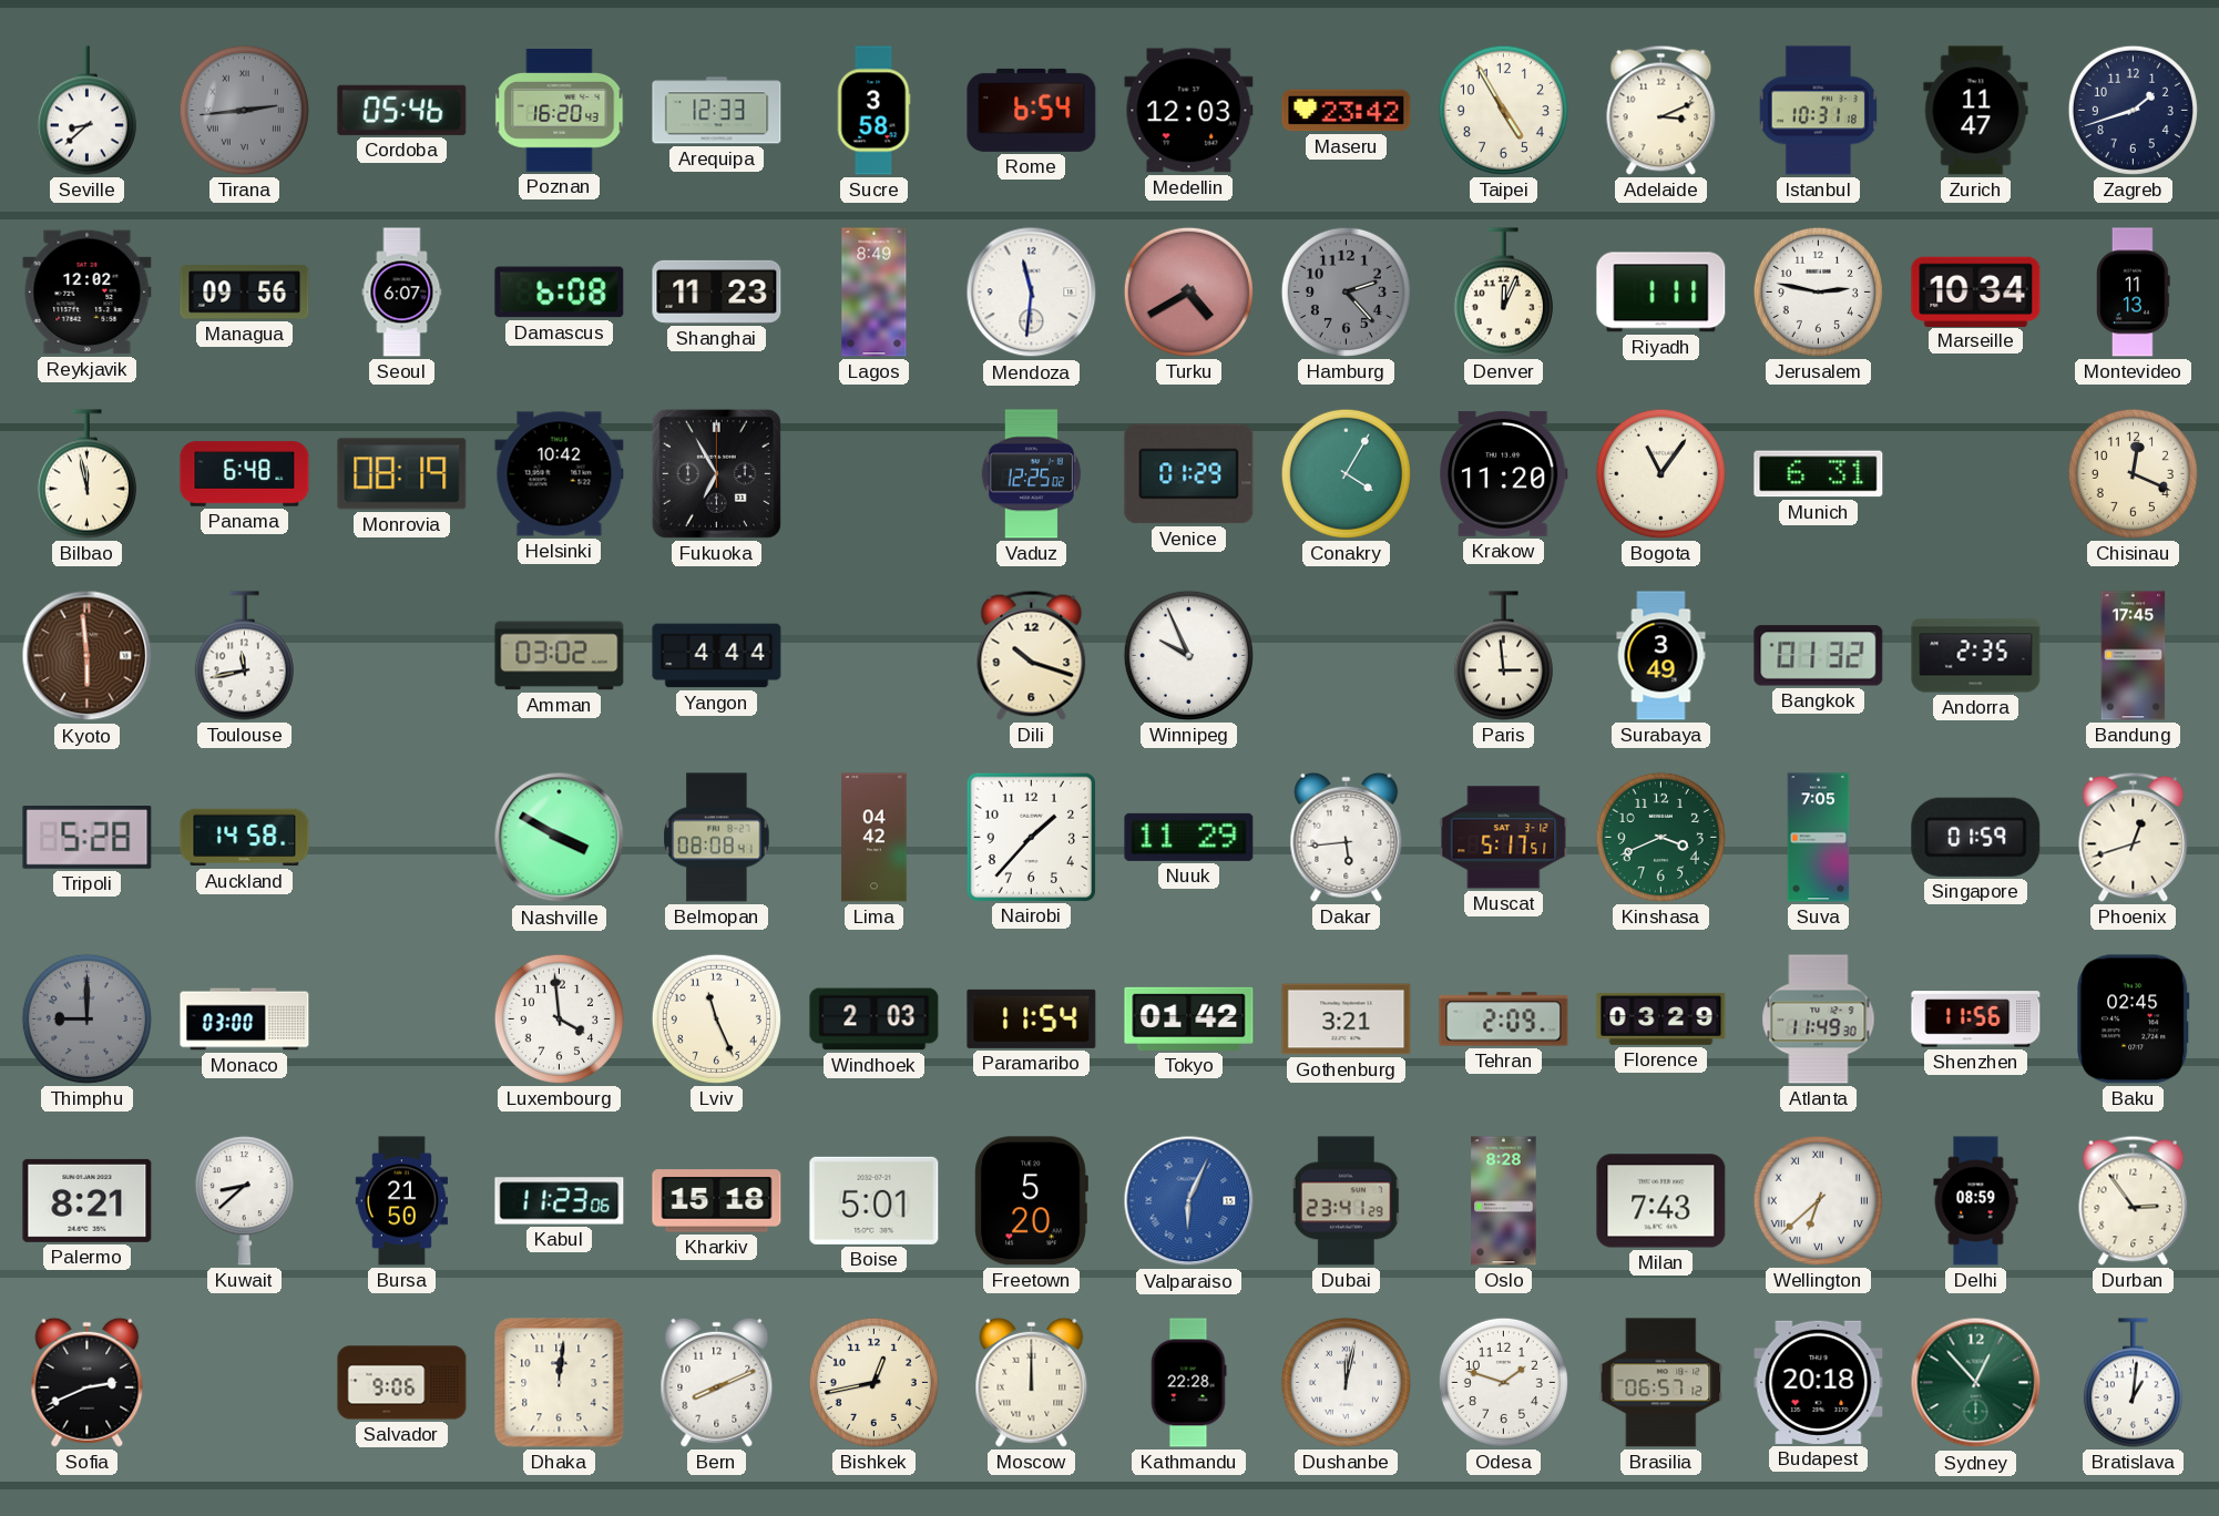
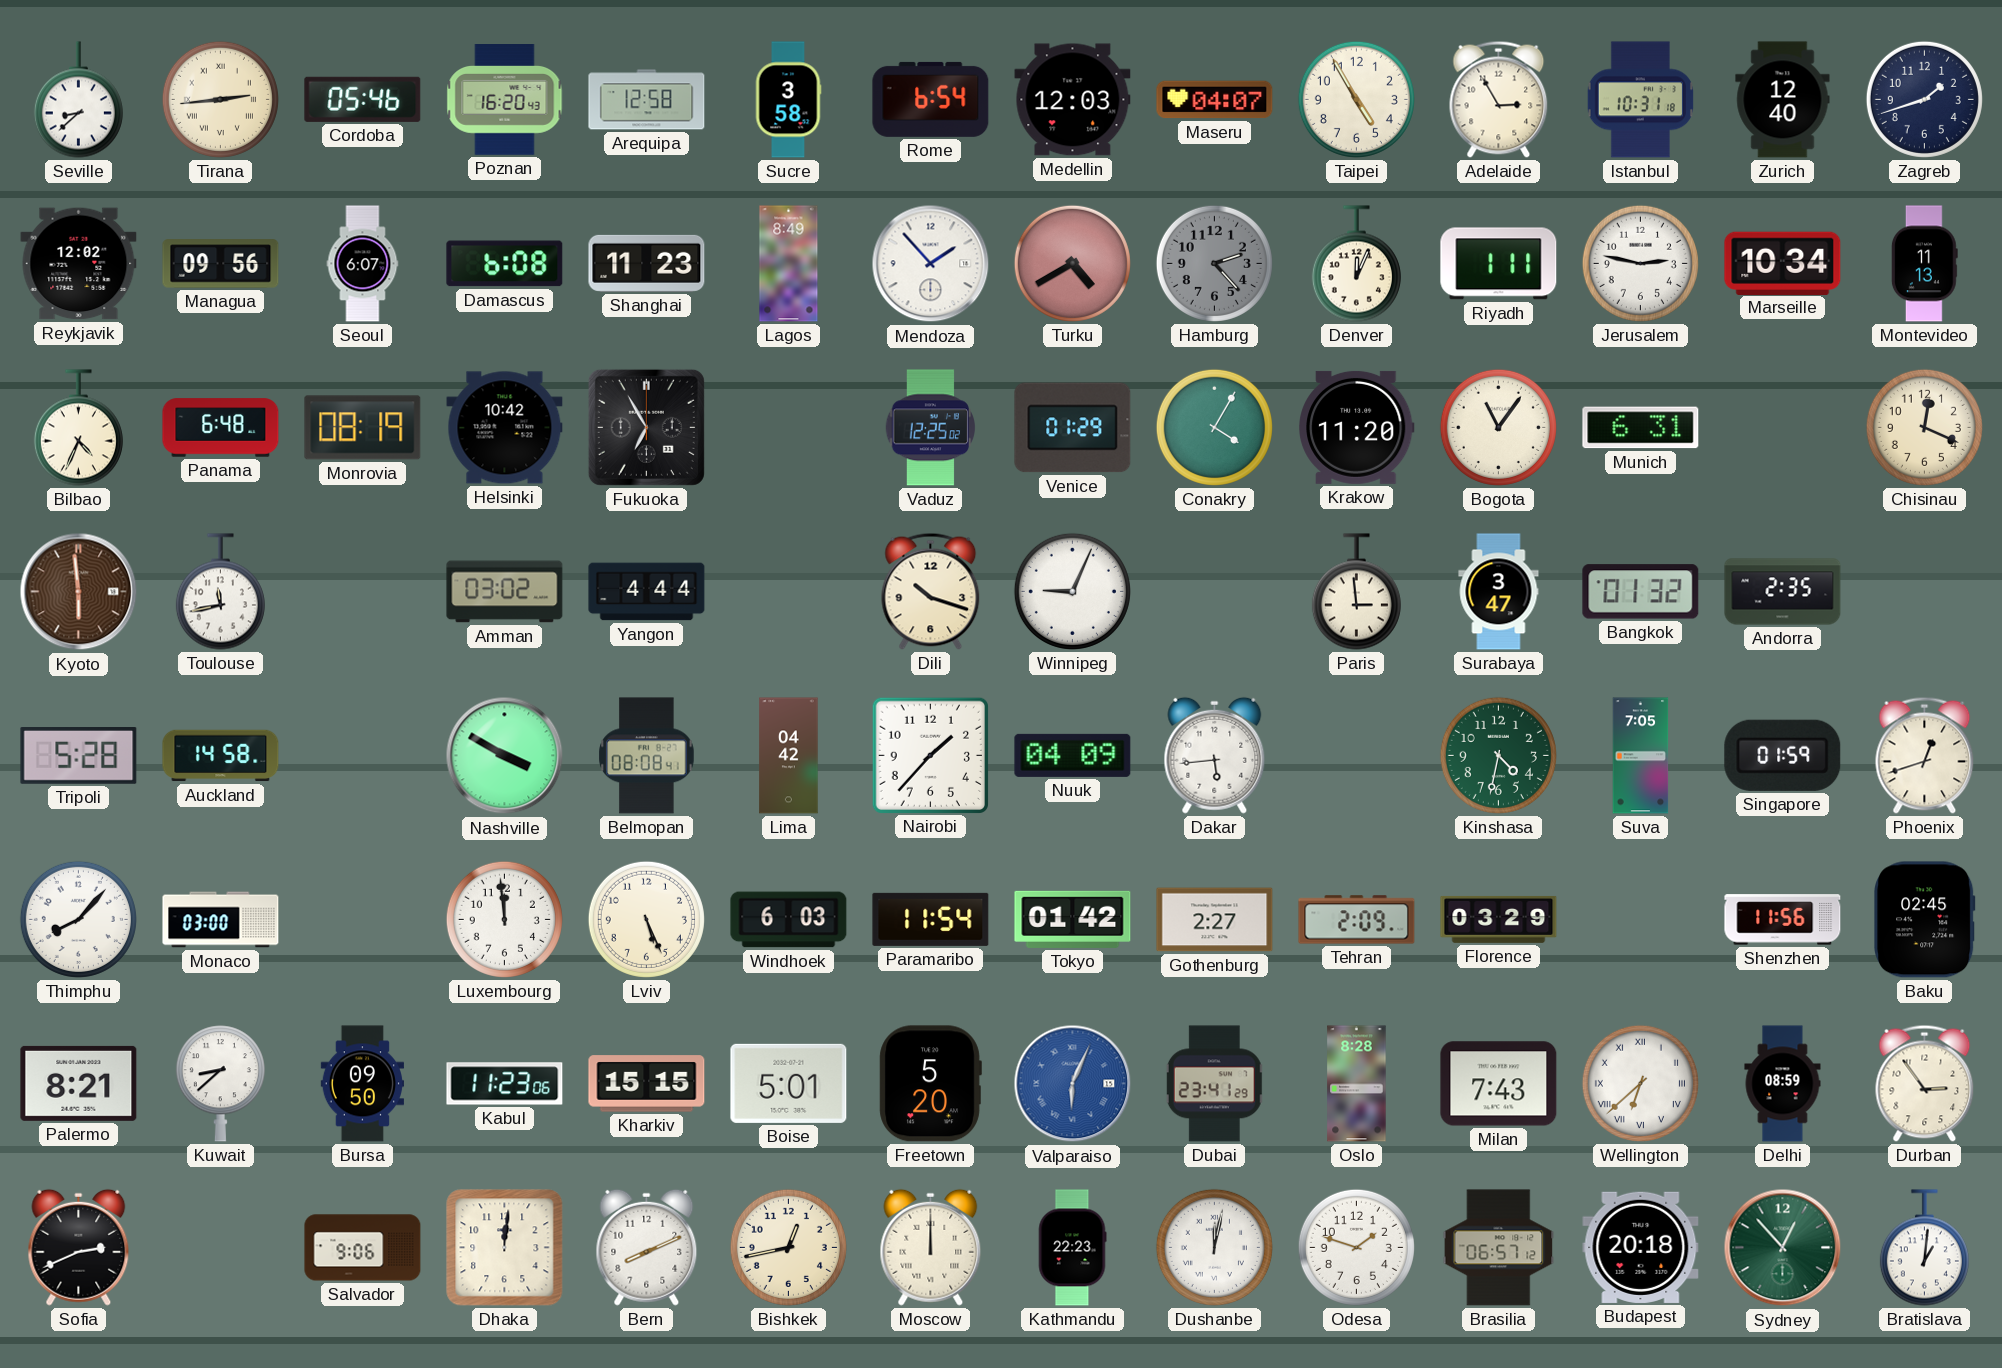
Tirana dial: grey -> cream
Arequipa: 12:33 -> 12:58
Maseru: 23:42 -> 04:07
Adelaide: 3:11 -> 2:55
Zurich: 11:47 -> 12:40
Mendoza: 11:31 -> 1:53
Bilbao: 11:58 -> 4:34
Winnipeg: 9:56 -> 9:04
Surabaya: 3:49 -> 3:47
Bandung: 17:45 -> none
Nuuk: 11:29 -> 04:09
Muscat: 5:17 -> none
Kinshasa: 3:41 -> 4:32
Thimphu: 9:00 -> 8:07
Thimphu dial: grey -> white
Luxembourg: 3:59 -> 11:59
Lviv: 11:26 -> 5:26
Windhoek: 2:03 -> 6:03
Gothenburg: 3:21 -> 2:27
Atlanta: 11:49 -> none
Bursa: 21:50 -> 09:50
Kharkiv: 15:18 -> 15:15
Kathmandu: 22:28 -> 22:23
